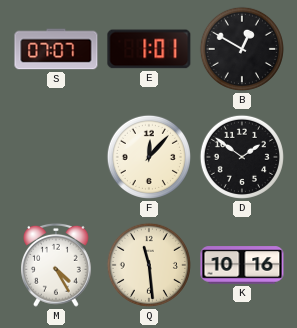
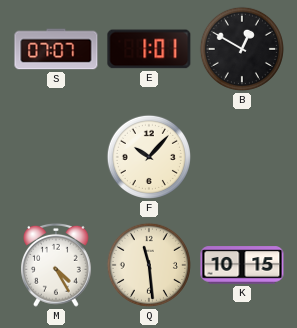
F: 12:07 -> 10:07
D: 1:51 -> none
K: 10:16 -> 10:15
